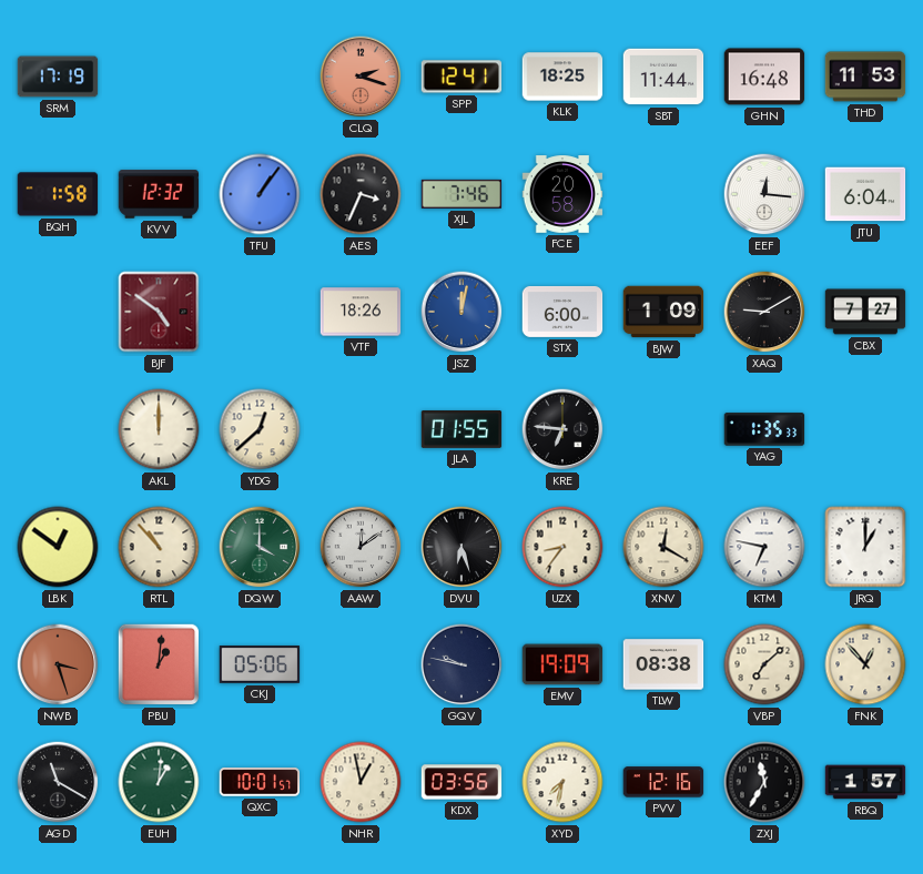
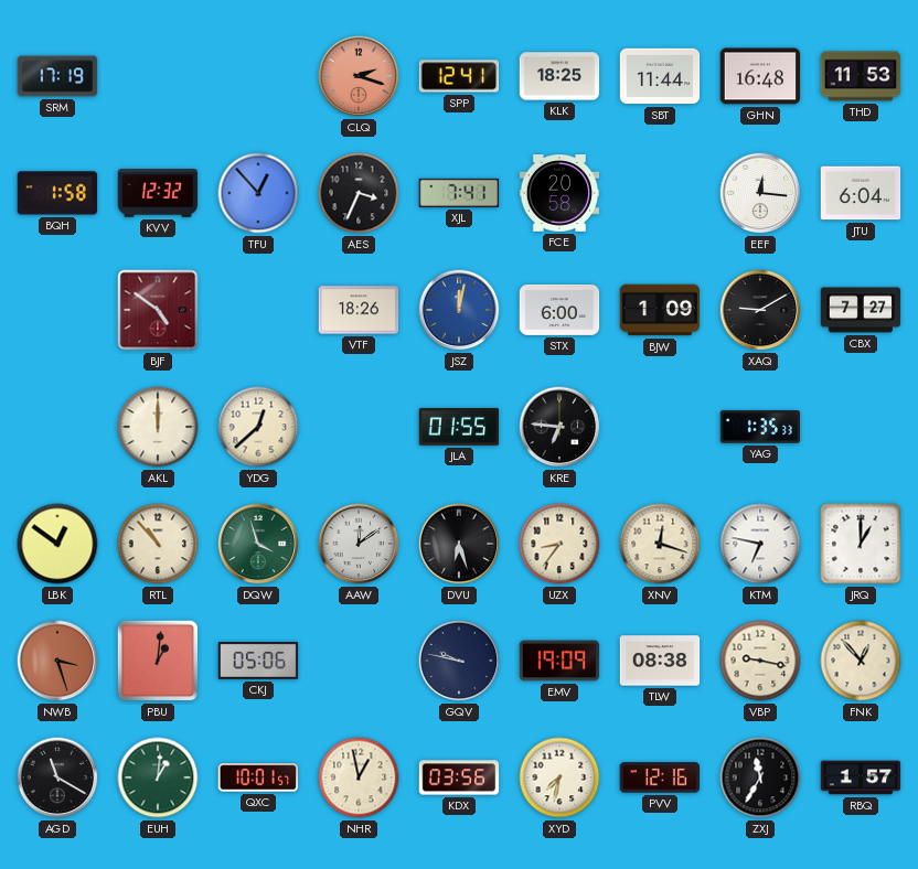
TFU: 1:06 -> 12:53
XJL: 7:46 -> 7:41
DQW: 4:00 -> 3:57
XNV: 12:20 -> 12:18
VBP: 7:08 -> 9:17
